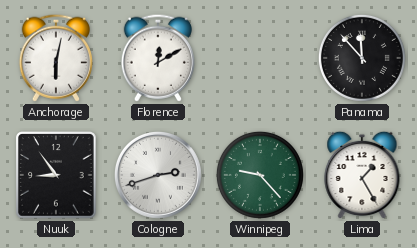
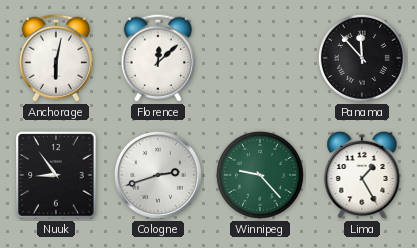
Florence: 12:10 -> 12:08
